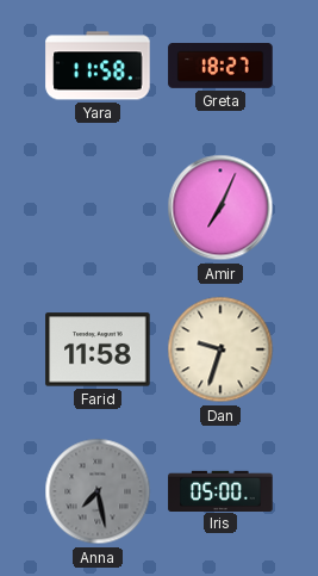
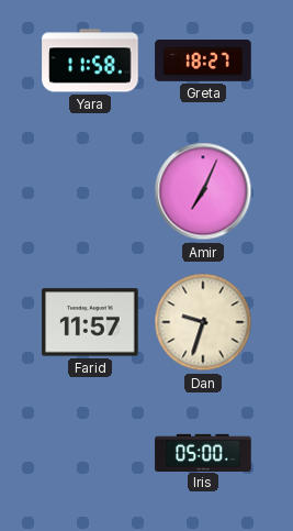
Farid: 11:58 -> 11:57
Anna: 7:28 -> none
